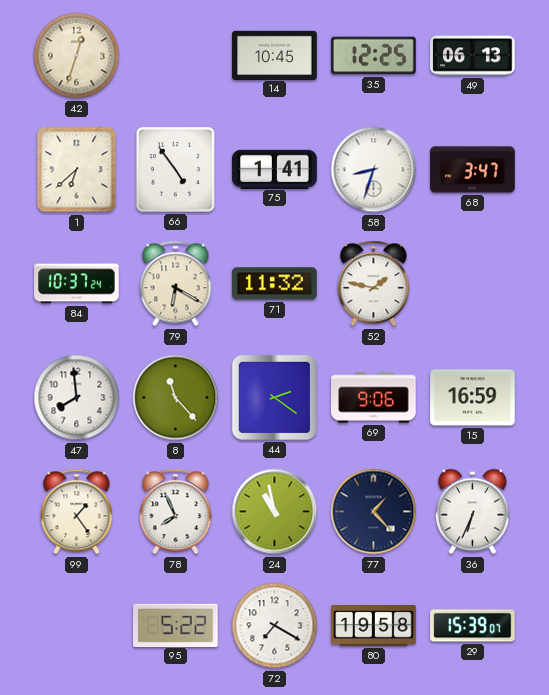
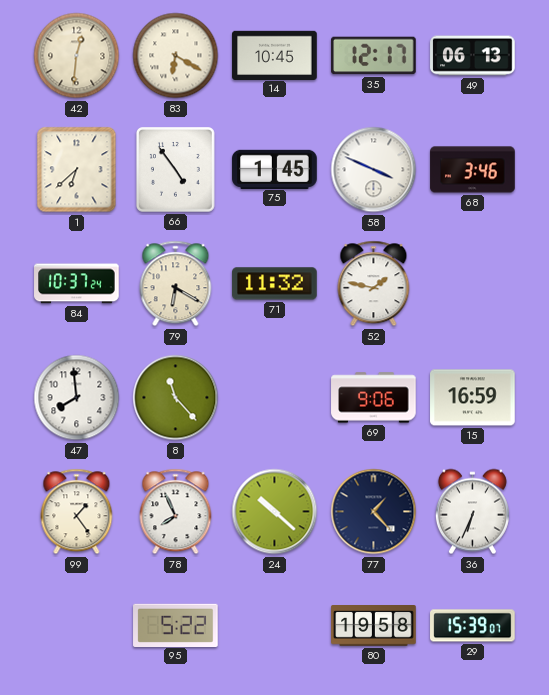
42: 12:33 -> 12:31
83: none -> 6:20
35: 12:25 -> 12:17
75: 1:41 -> 1:45
58: 8:33 -> 3:49
68: 3:47 -> 3:46
44: 2:21 -> none
24: 10:58 -> 10:22
72: 7:20 -> none
